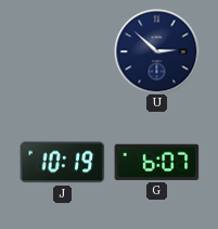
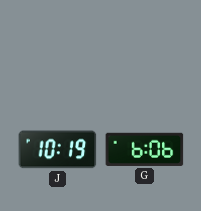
U: 2:52 -> none
G: 6:07 -> 6:06
